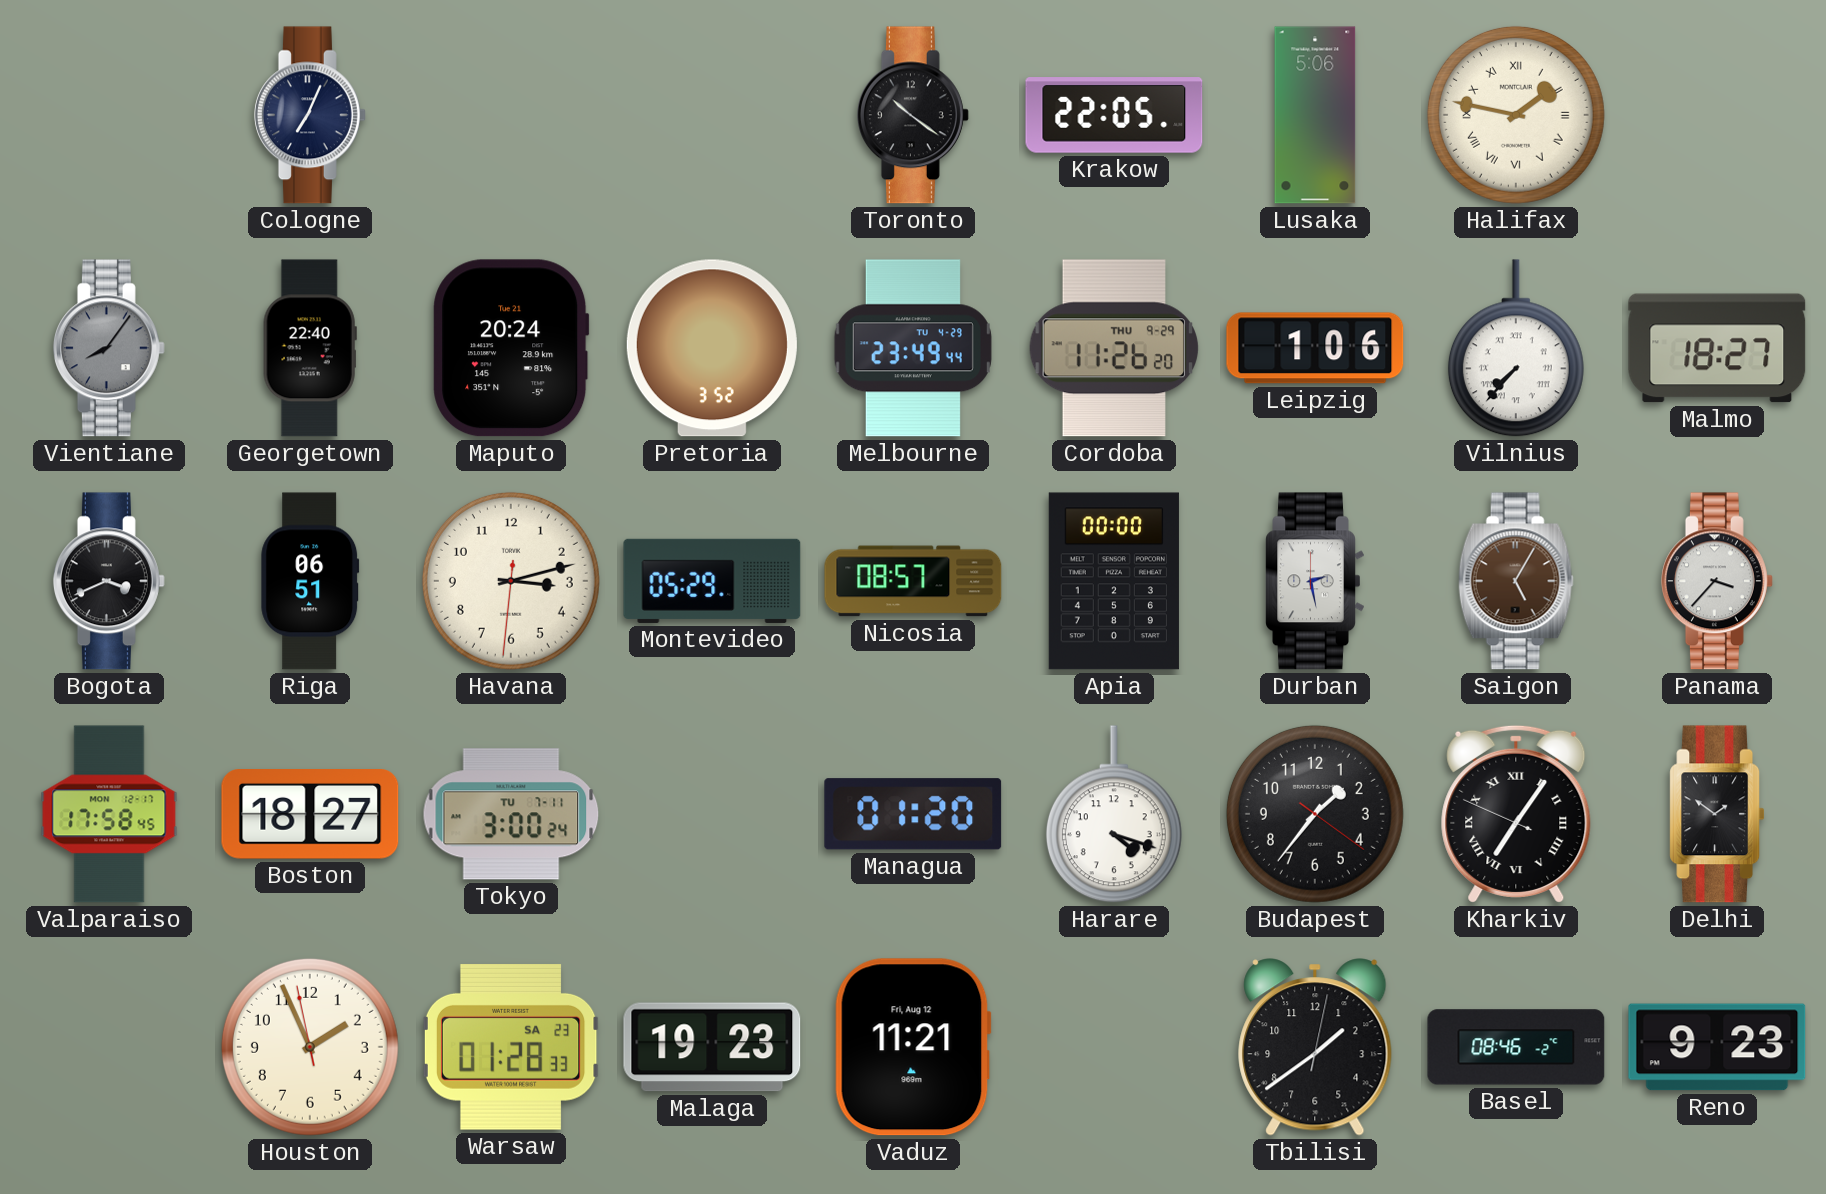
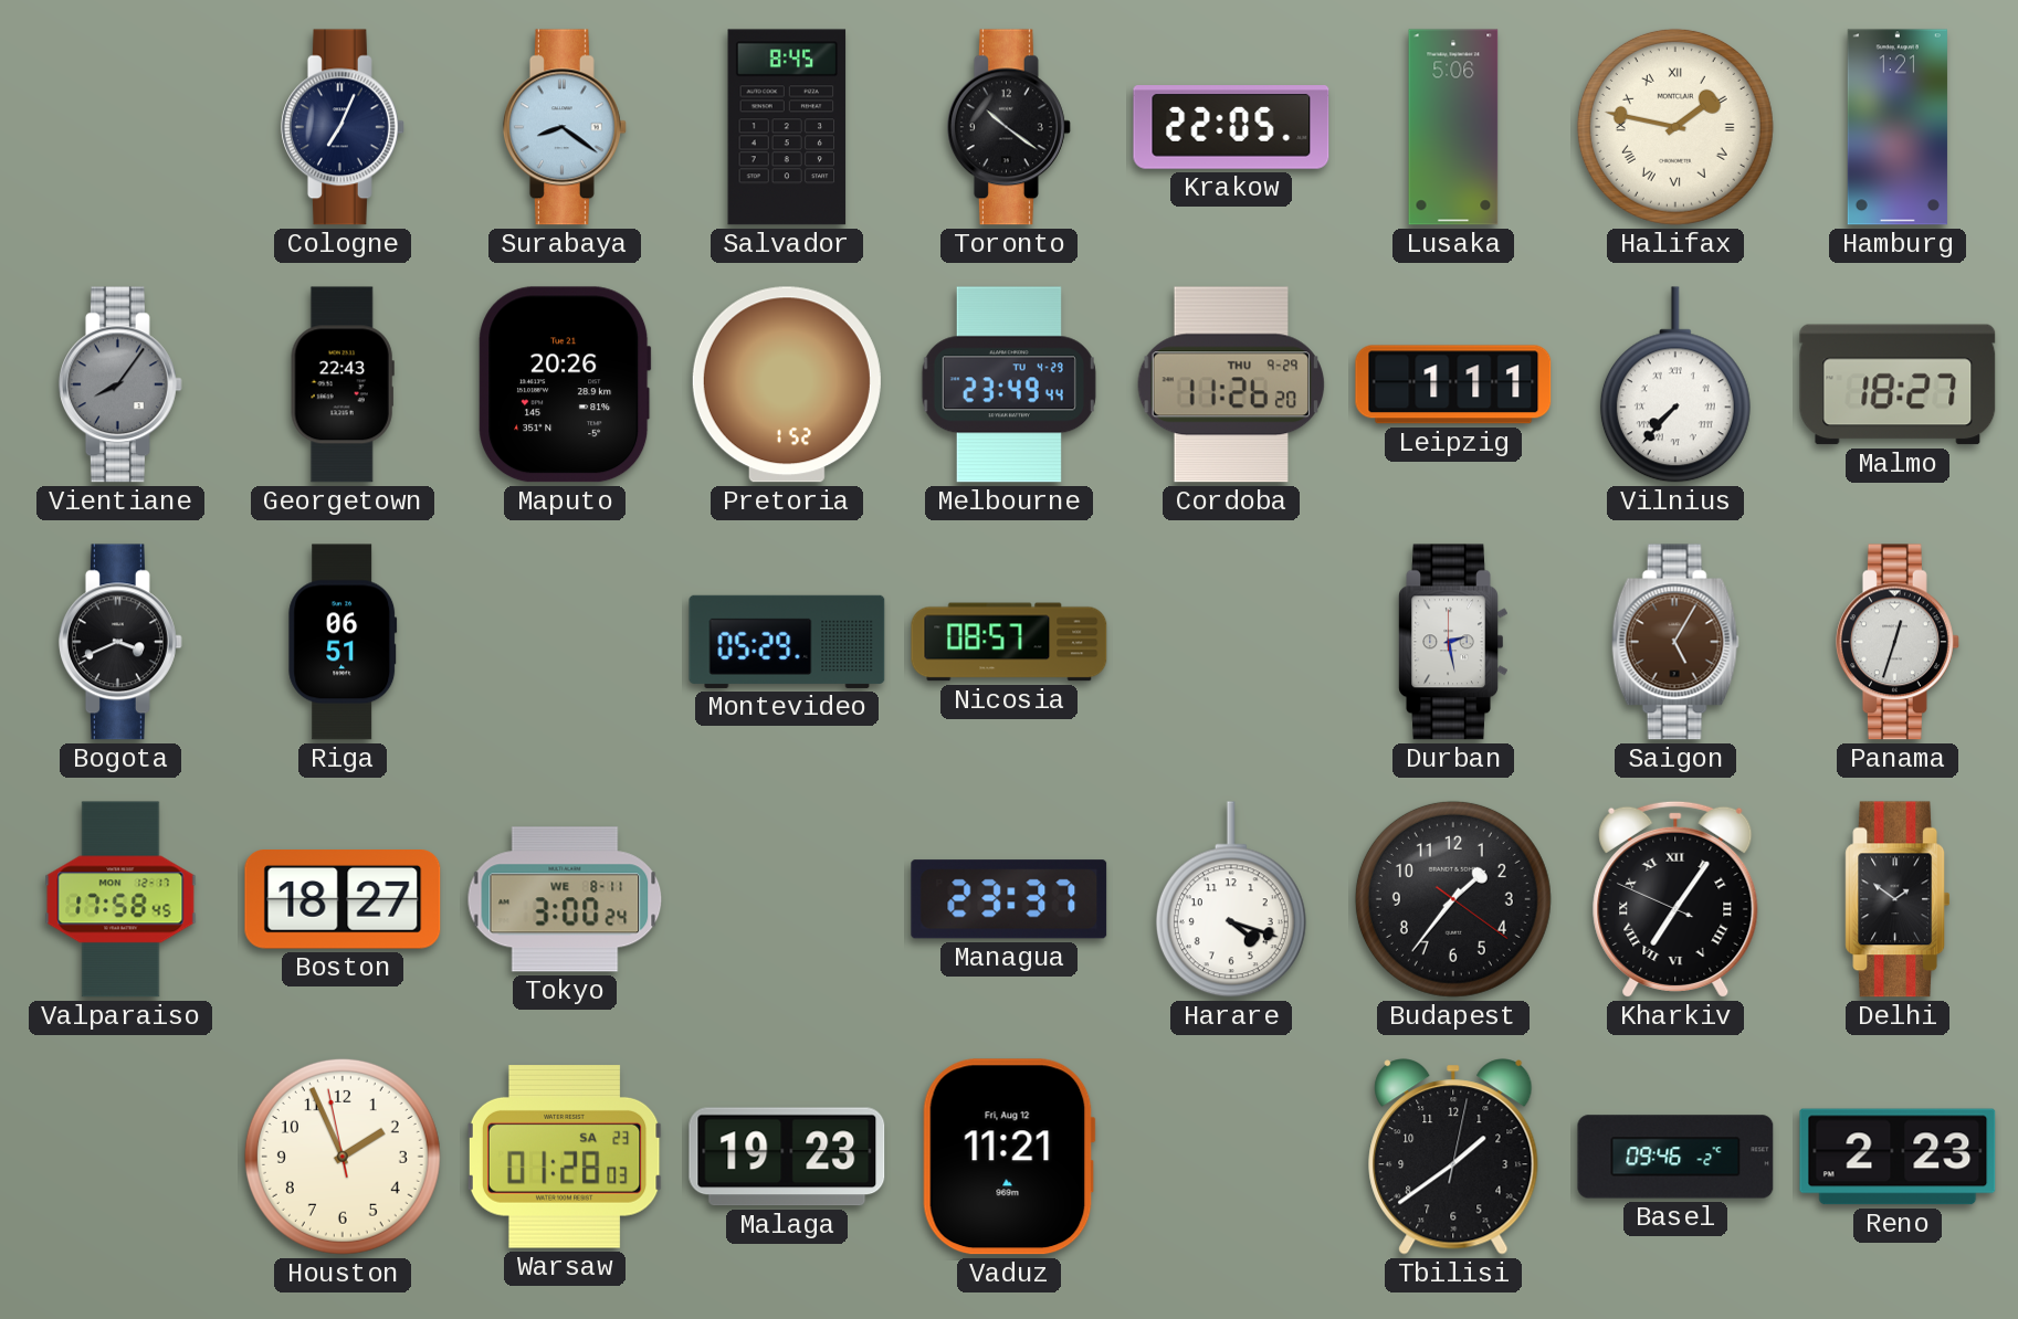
Surabaya: none -> 8:21
Salvador: none -> 8:45
Hamburg: none -> 1:21
Georgetown: 22:40 -> 22:43
Maputo: 20:24 -> 20:26
Pretoria: 3:52 -> 1:52
Leipzig: 1:06 -> 1:11
Havana: 3:12 -> none
Apia: 00:00 -> none
Panama: 3:37 -> 12:33
Tokyo date: TU 7-11 -> WE 8-11
Managua: 01:20 -> 23:37
Warsaw: 01:28:33 -> 01:28:03
Basel: 08:46 -> 09:46
Reno: 9:23 -> 2:23
